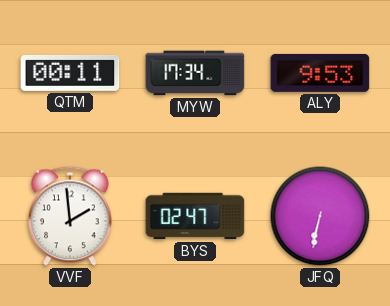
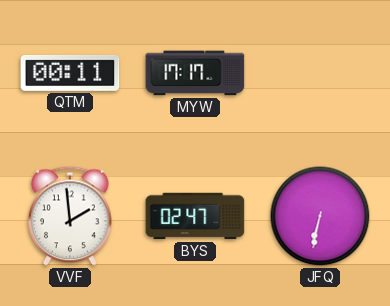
MYW: 17:34 -> 17:17
ALY: 9:53 -> none
